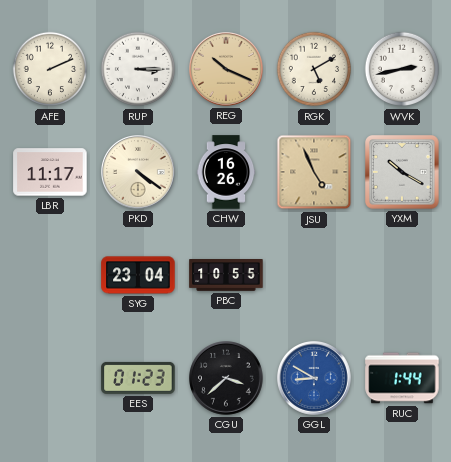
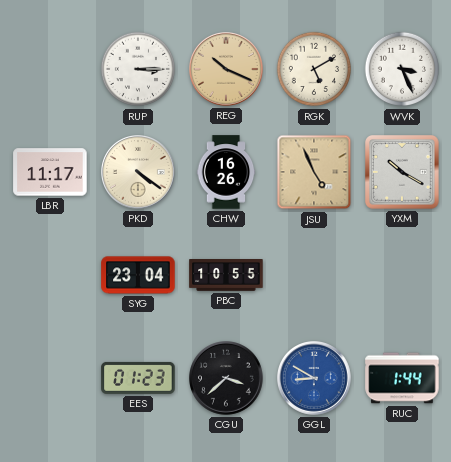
AFE: 2:11 -> none
WVK: 2:43 -> 3:26
